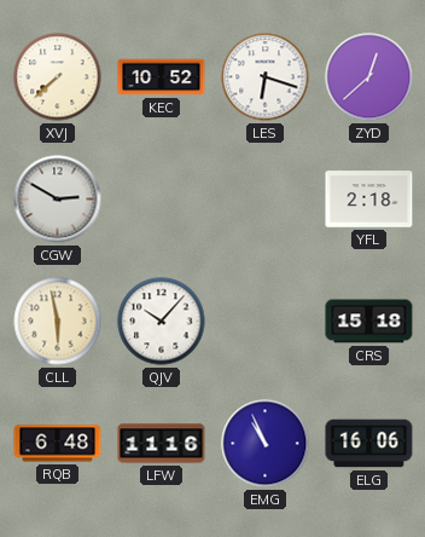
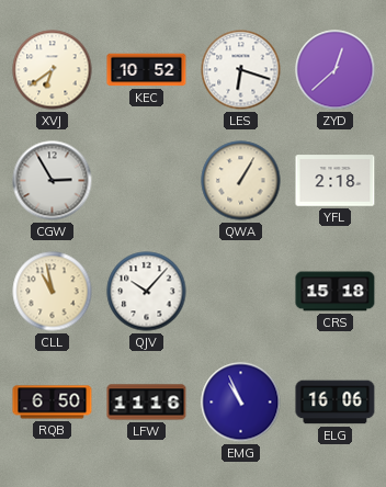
XVJ: 7:38 -> 6:39
CGW: 2:50 -> 2:55
QWA: none -> 1:05
CLL: 5:58 -> 10:58
RQB: 6:48 -> 6:50
